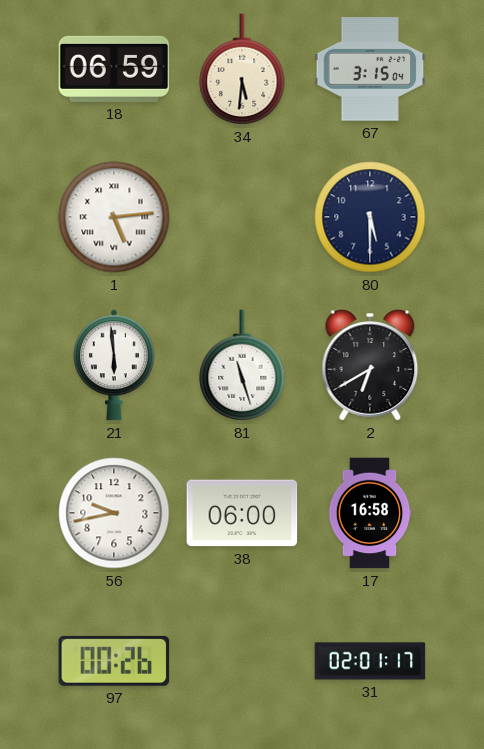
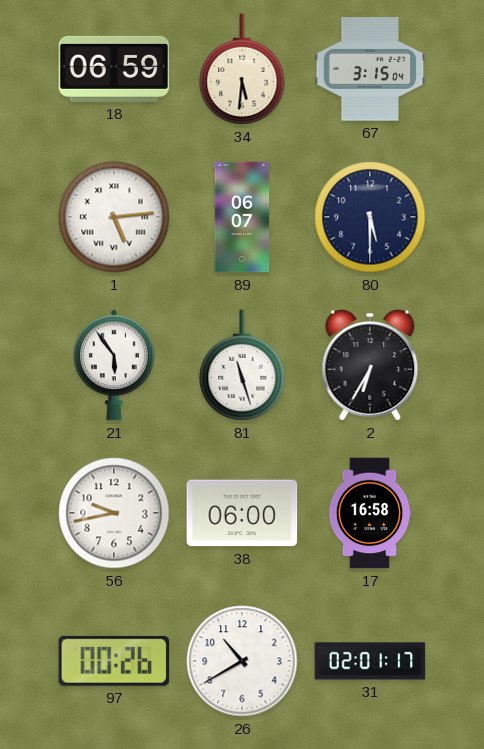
89: none -> 06:07
21: 5:59 -> 5:54
2: 6:40 -> 6:35
26: none -> 10:40
